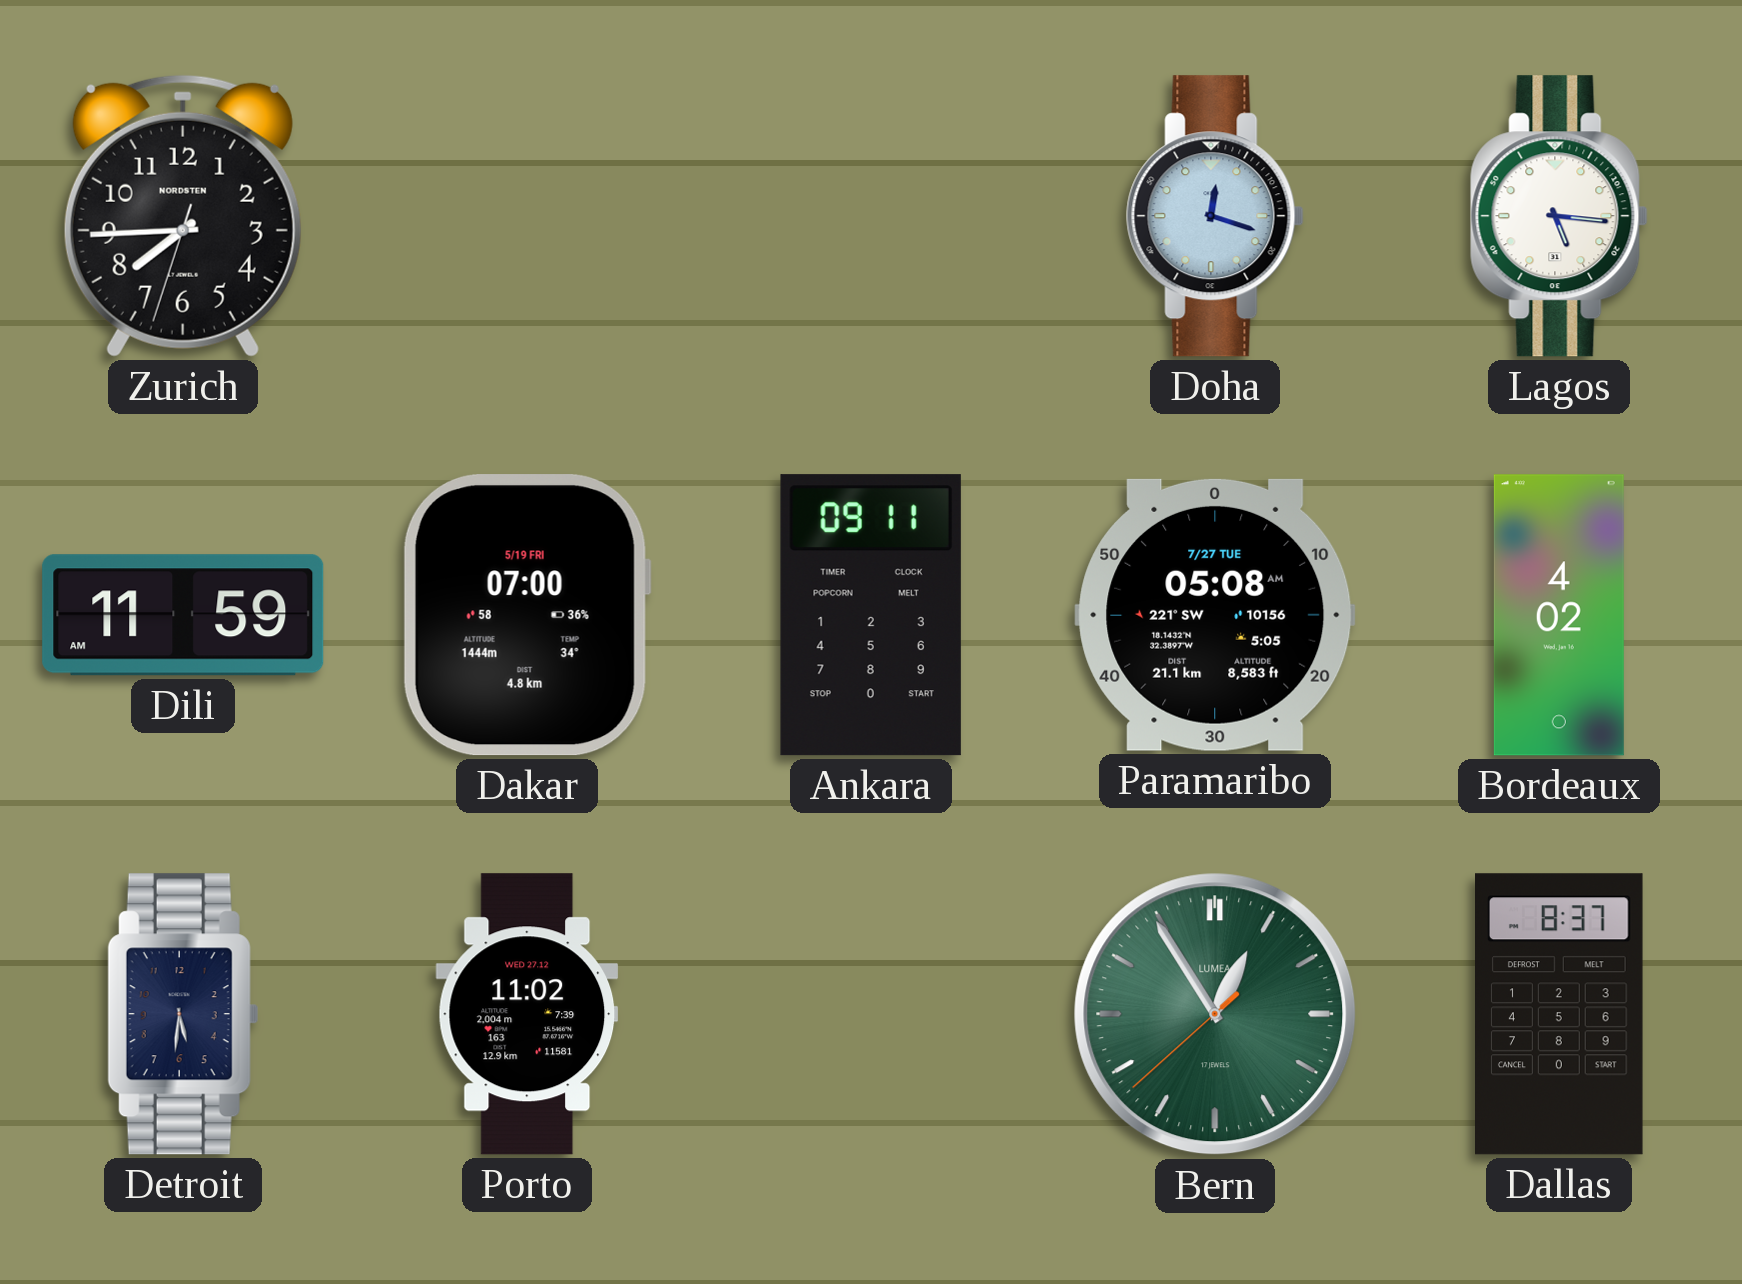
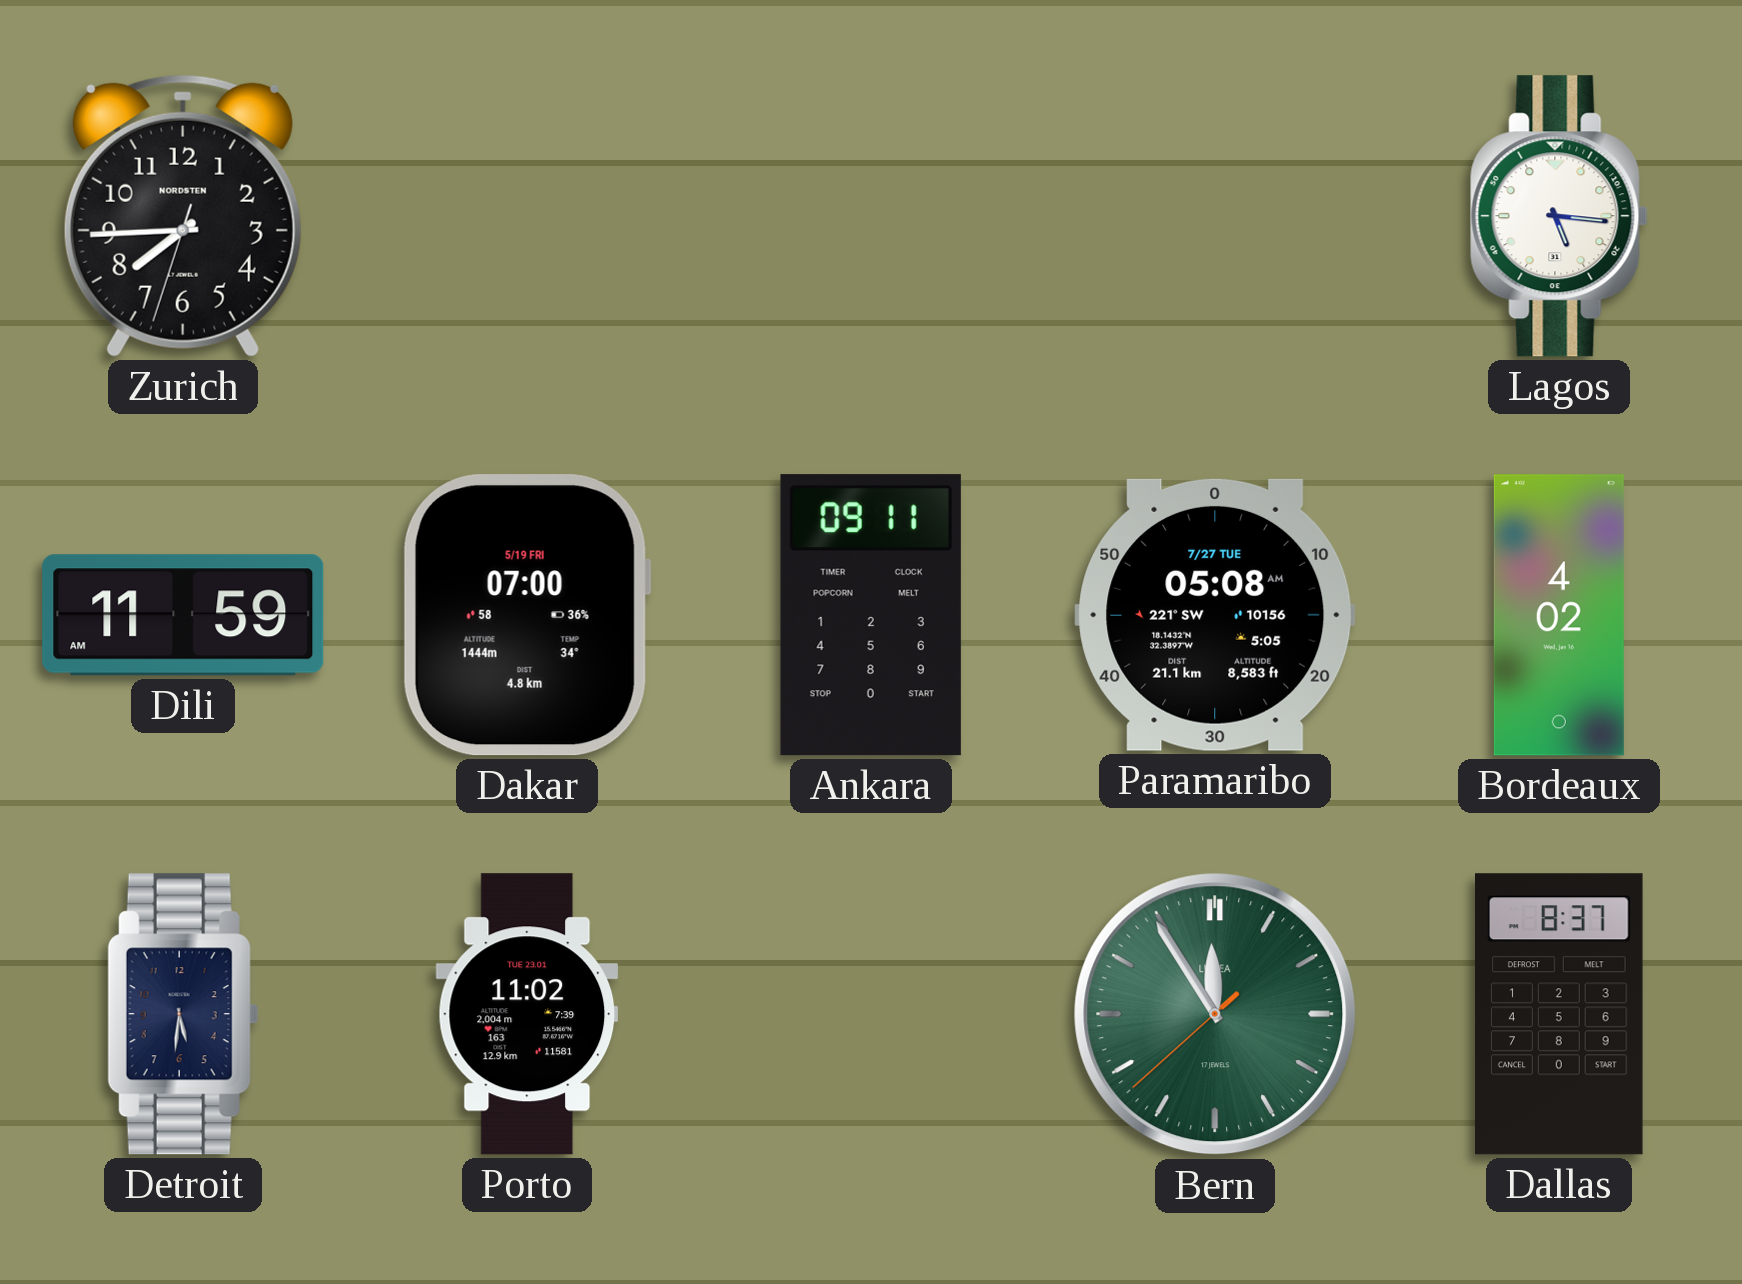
Doha: 12:18 -> none
Porto date: WED 27.12 -> TUE 23.01
Bern: 12:54 -> 11:54
